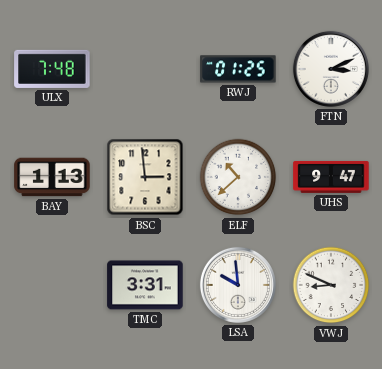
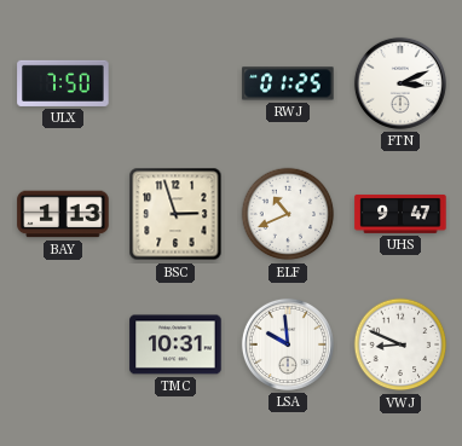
ULX: 7:48 -> 7:50
BSC: 2:59 -> 2:57
ELF: 10:38 -> 10:41
TMC: 3:31 -> 10:31
